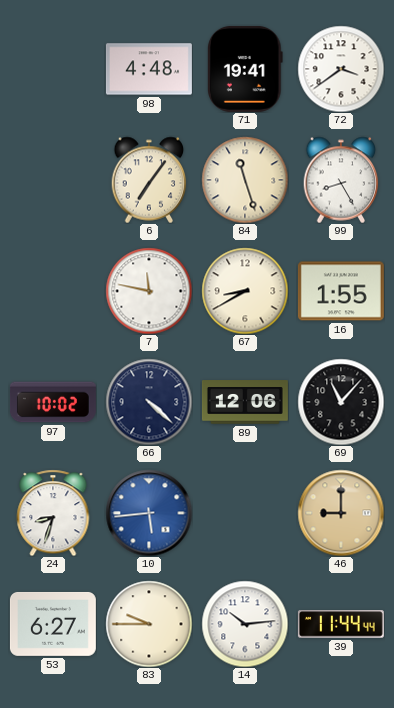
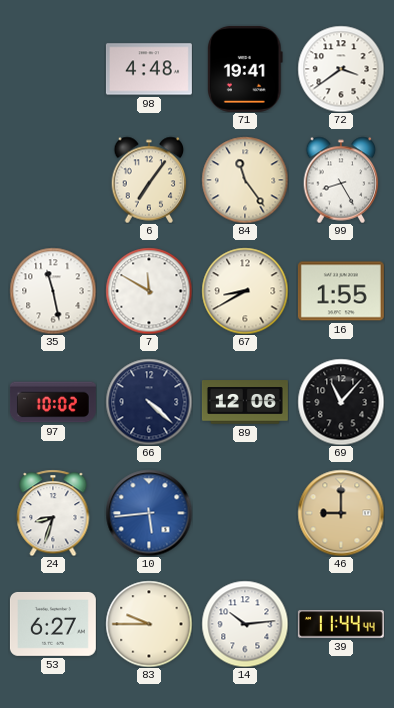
84: 11:27 -> 11:24
35: none -> 11:28
7: 11:47 -> 11:50
